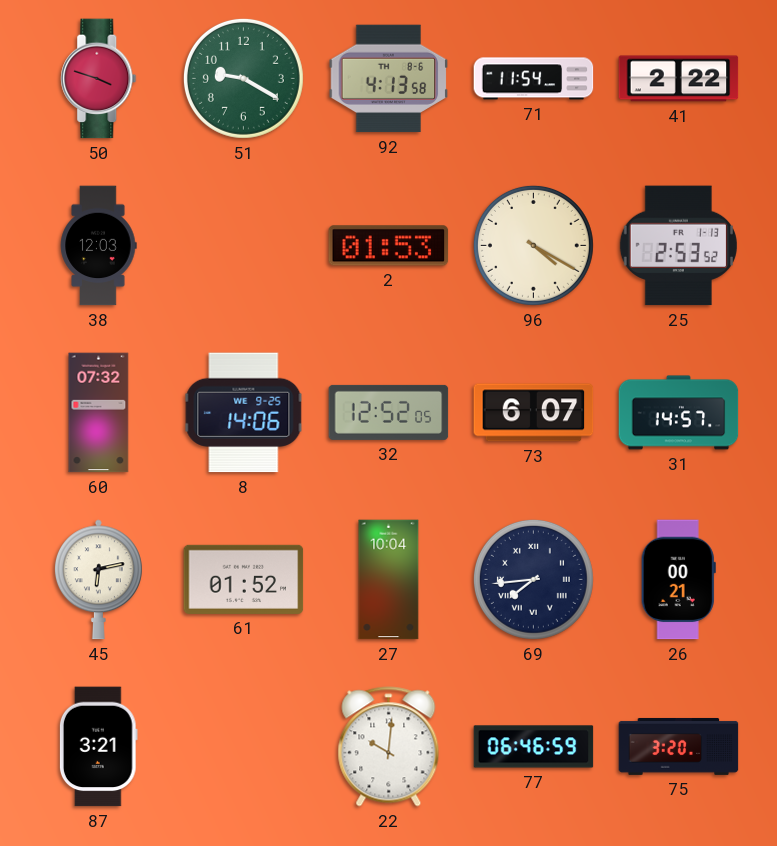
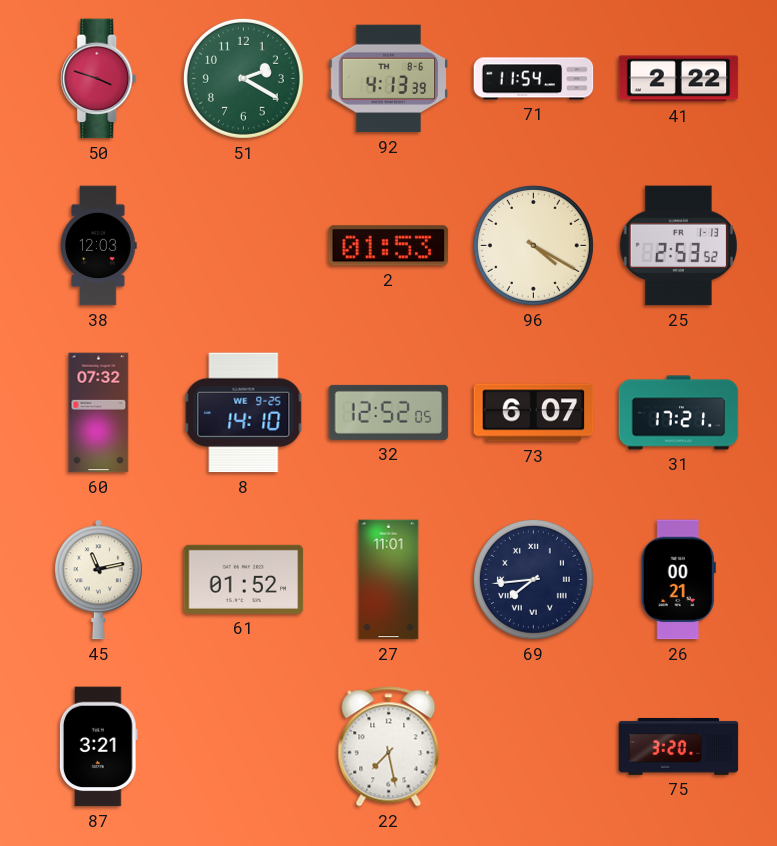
51: 9:20 -> 2:20
92: 4:13:58 -> 4:13:39
8: 14:06 -> 14:10
31: 14:57 -> 17:21
45: 6:13 -> 11:13
27: 10:04 -> 11:01
22: 10:01 -> 7:28
77: 06:46 -> none
